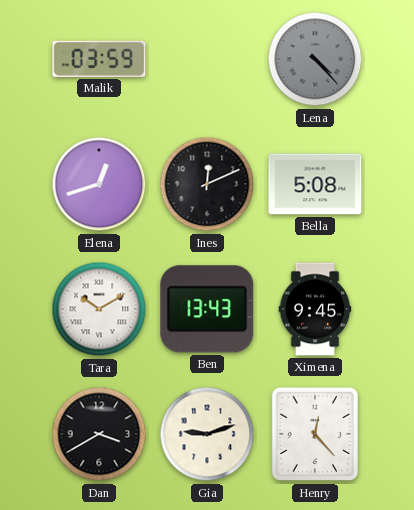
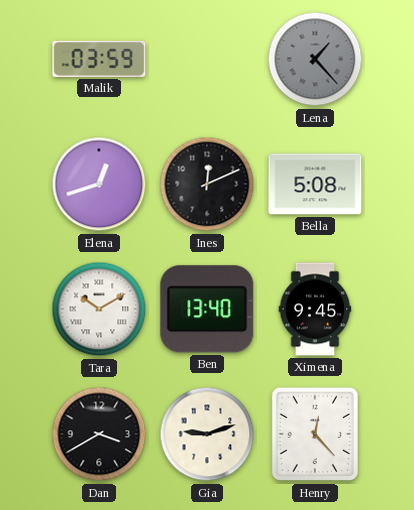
Lena: 4:23 -> 1:23
Ben: 13:43 -> 13:40
